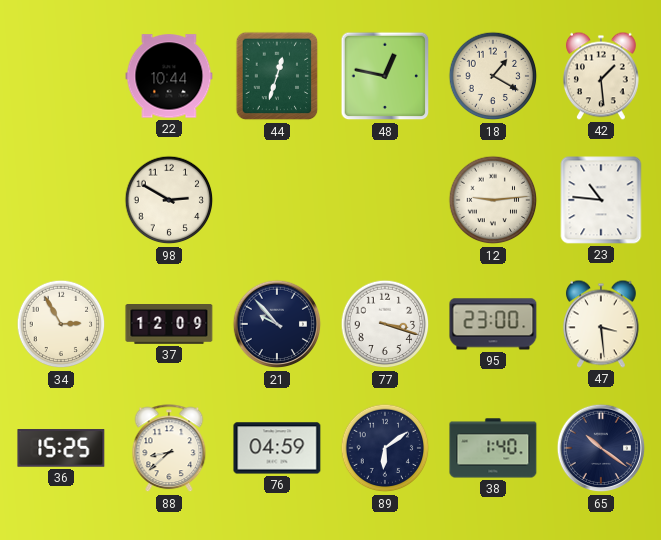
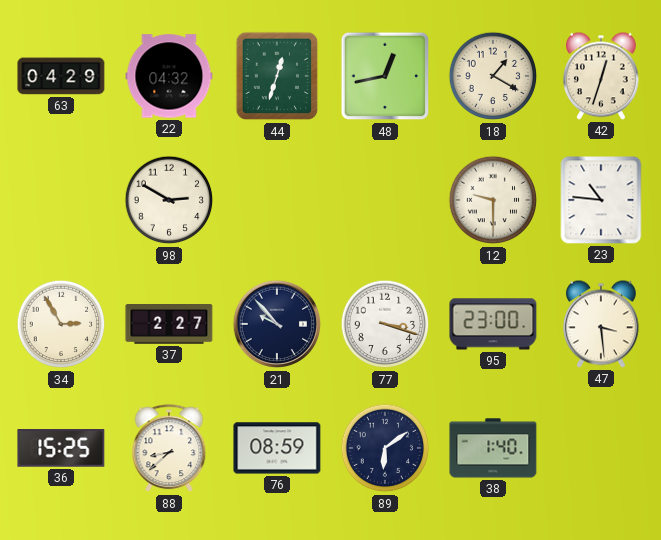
63: none -> 04:29
22: 10:44 -> 04:32
48: 12:47 -> 12:43
42: 1:29 -> 12:33
12: 9:14 -> 9:30
37: 12:09 -> 2:27
76: 04:59 -> 08:59
65: 10:21 -> none
